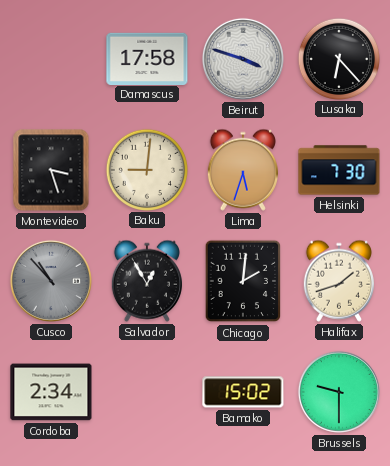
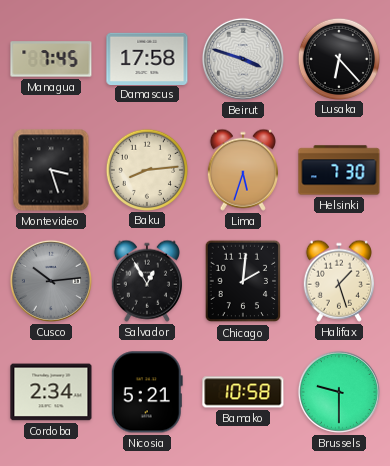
Managua: none -> 7:45
Baku: 9:01 -> 8:14
Cusco: 10:53 -> 10:14
Halifax: 1:42 -> 1:27
Nicosia: none -> 5:21
Bamako: 15:02 -> 10:58
